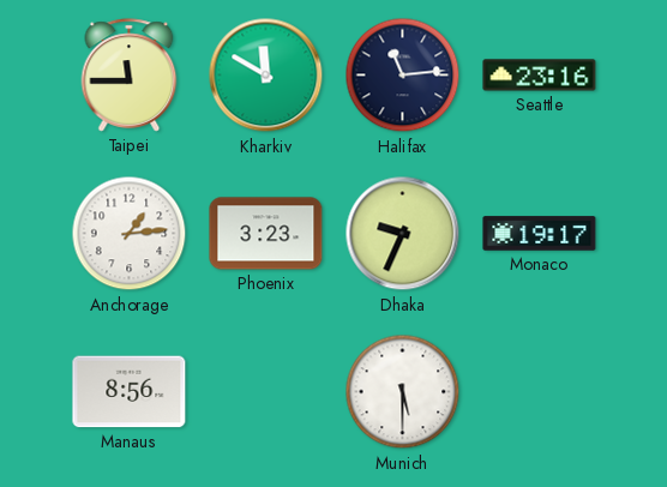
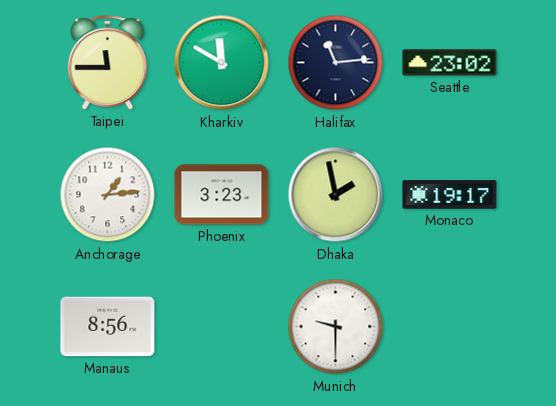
Seattle: 23:16 -> 23:02
Dhaka: 9:34 -> 1:58
Munich: 5:30 -> 9:30
